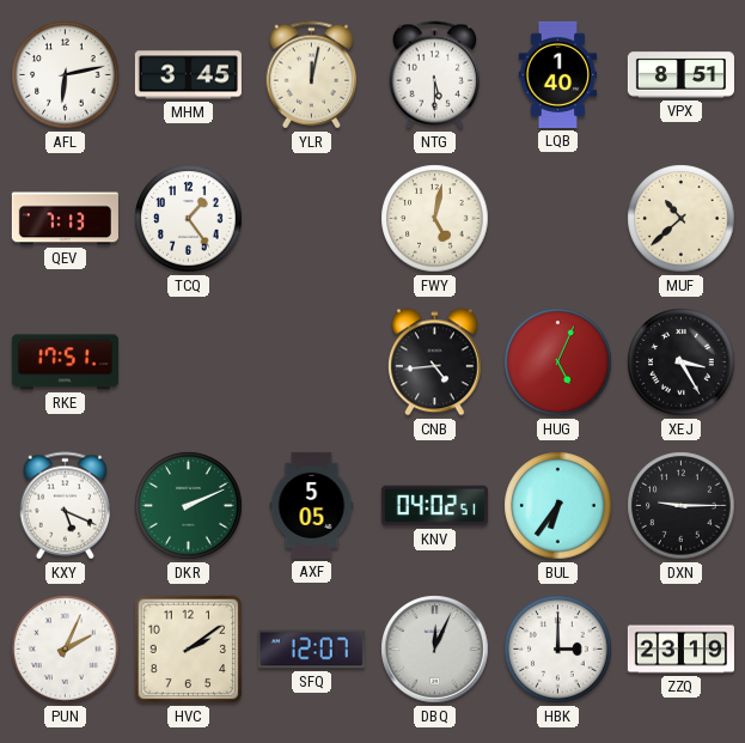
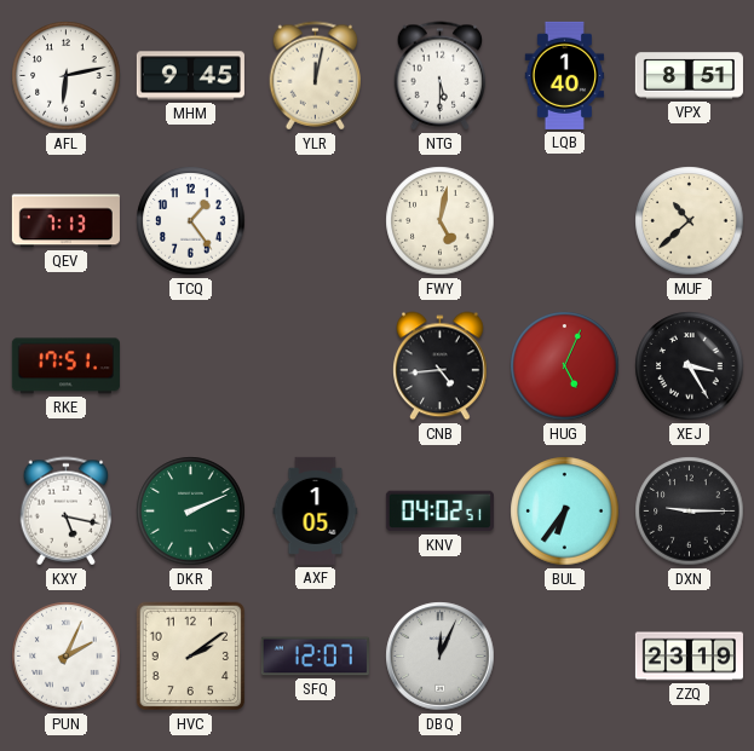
MHM: 3:45 -> 9:45
KXY: 5:19 -> 5:17
AXF: 5:05 -> 1:05
HBK: 3:00 -> none
